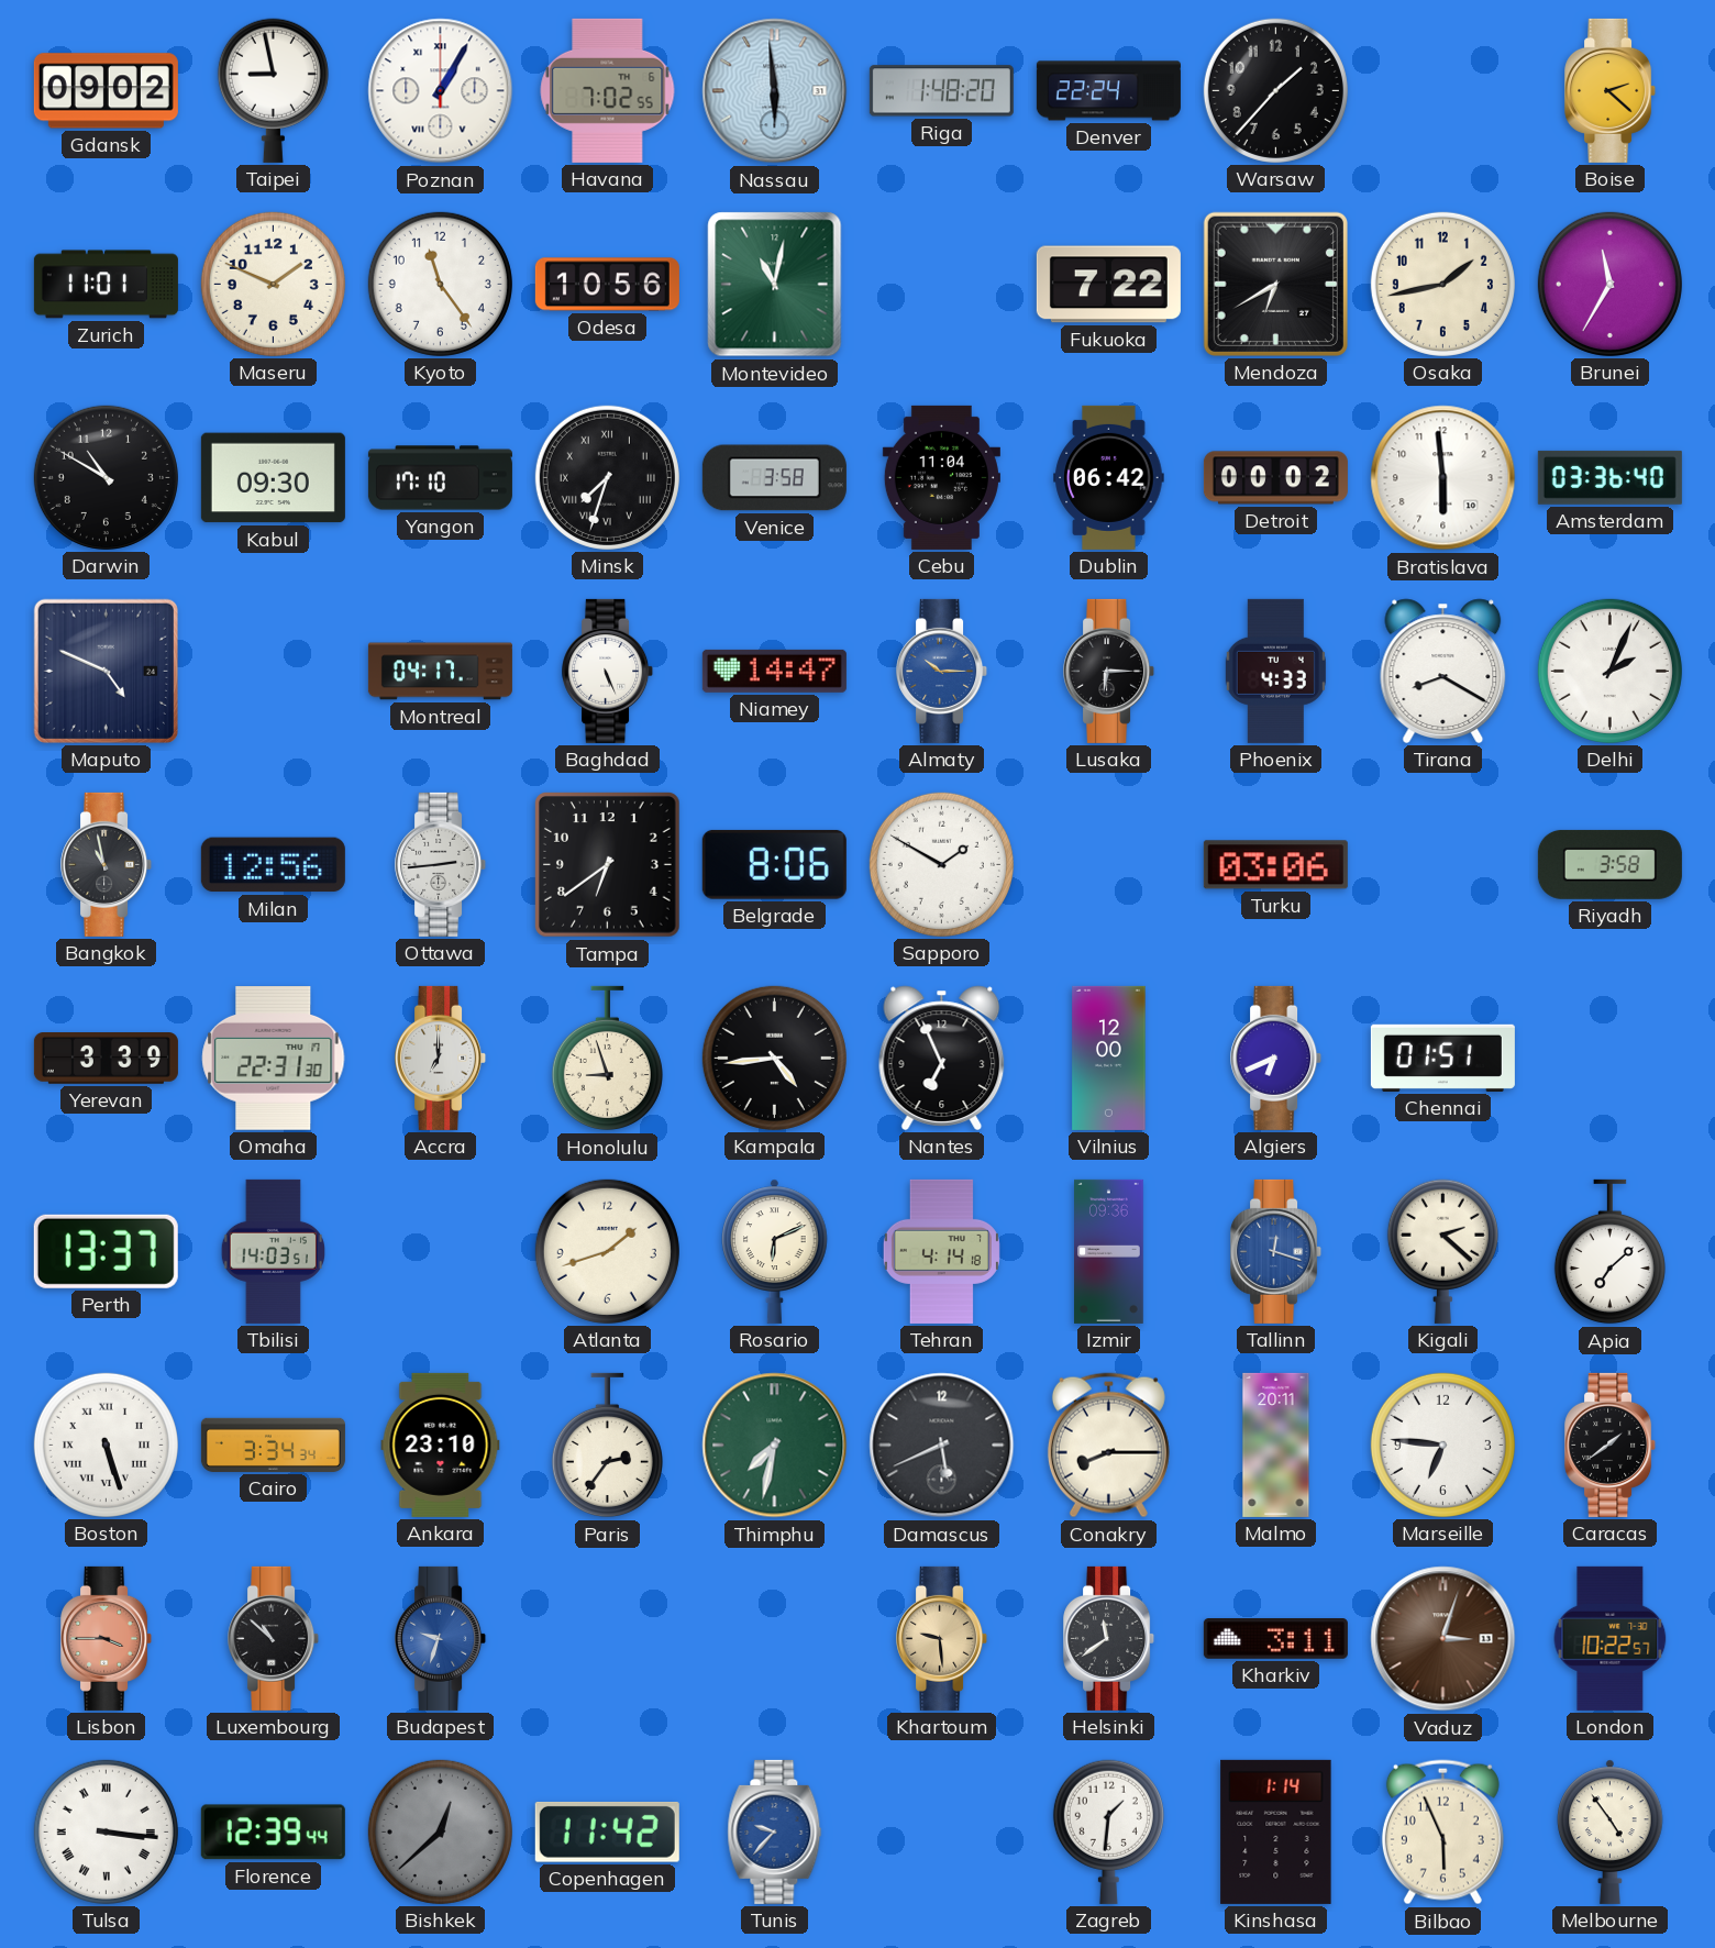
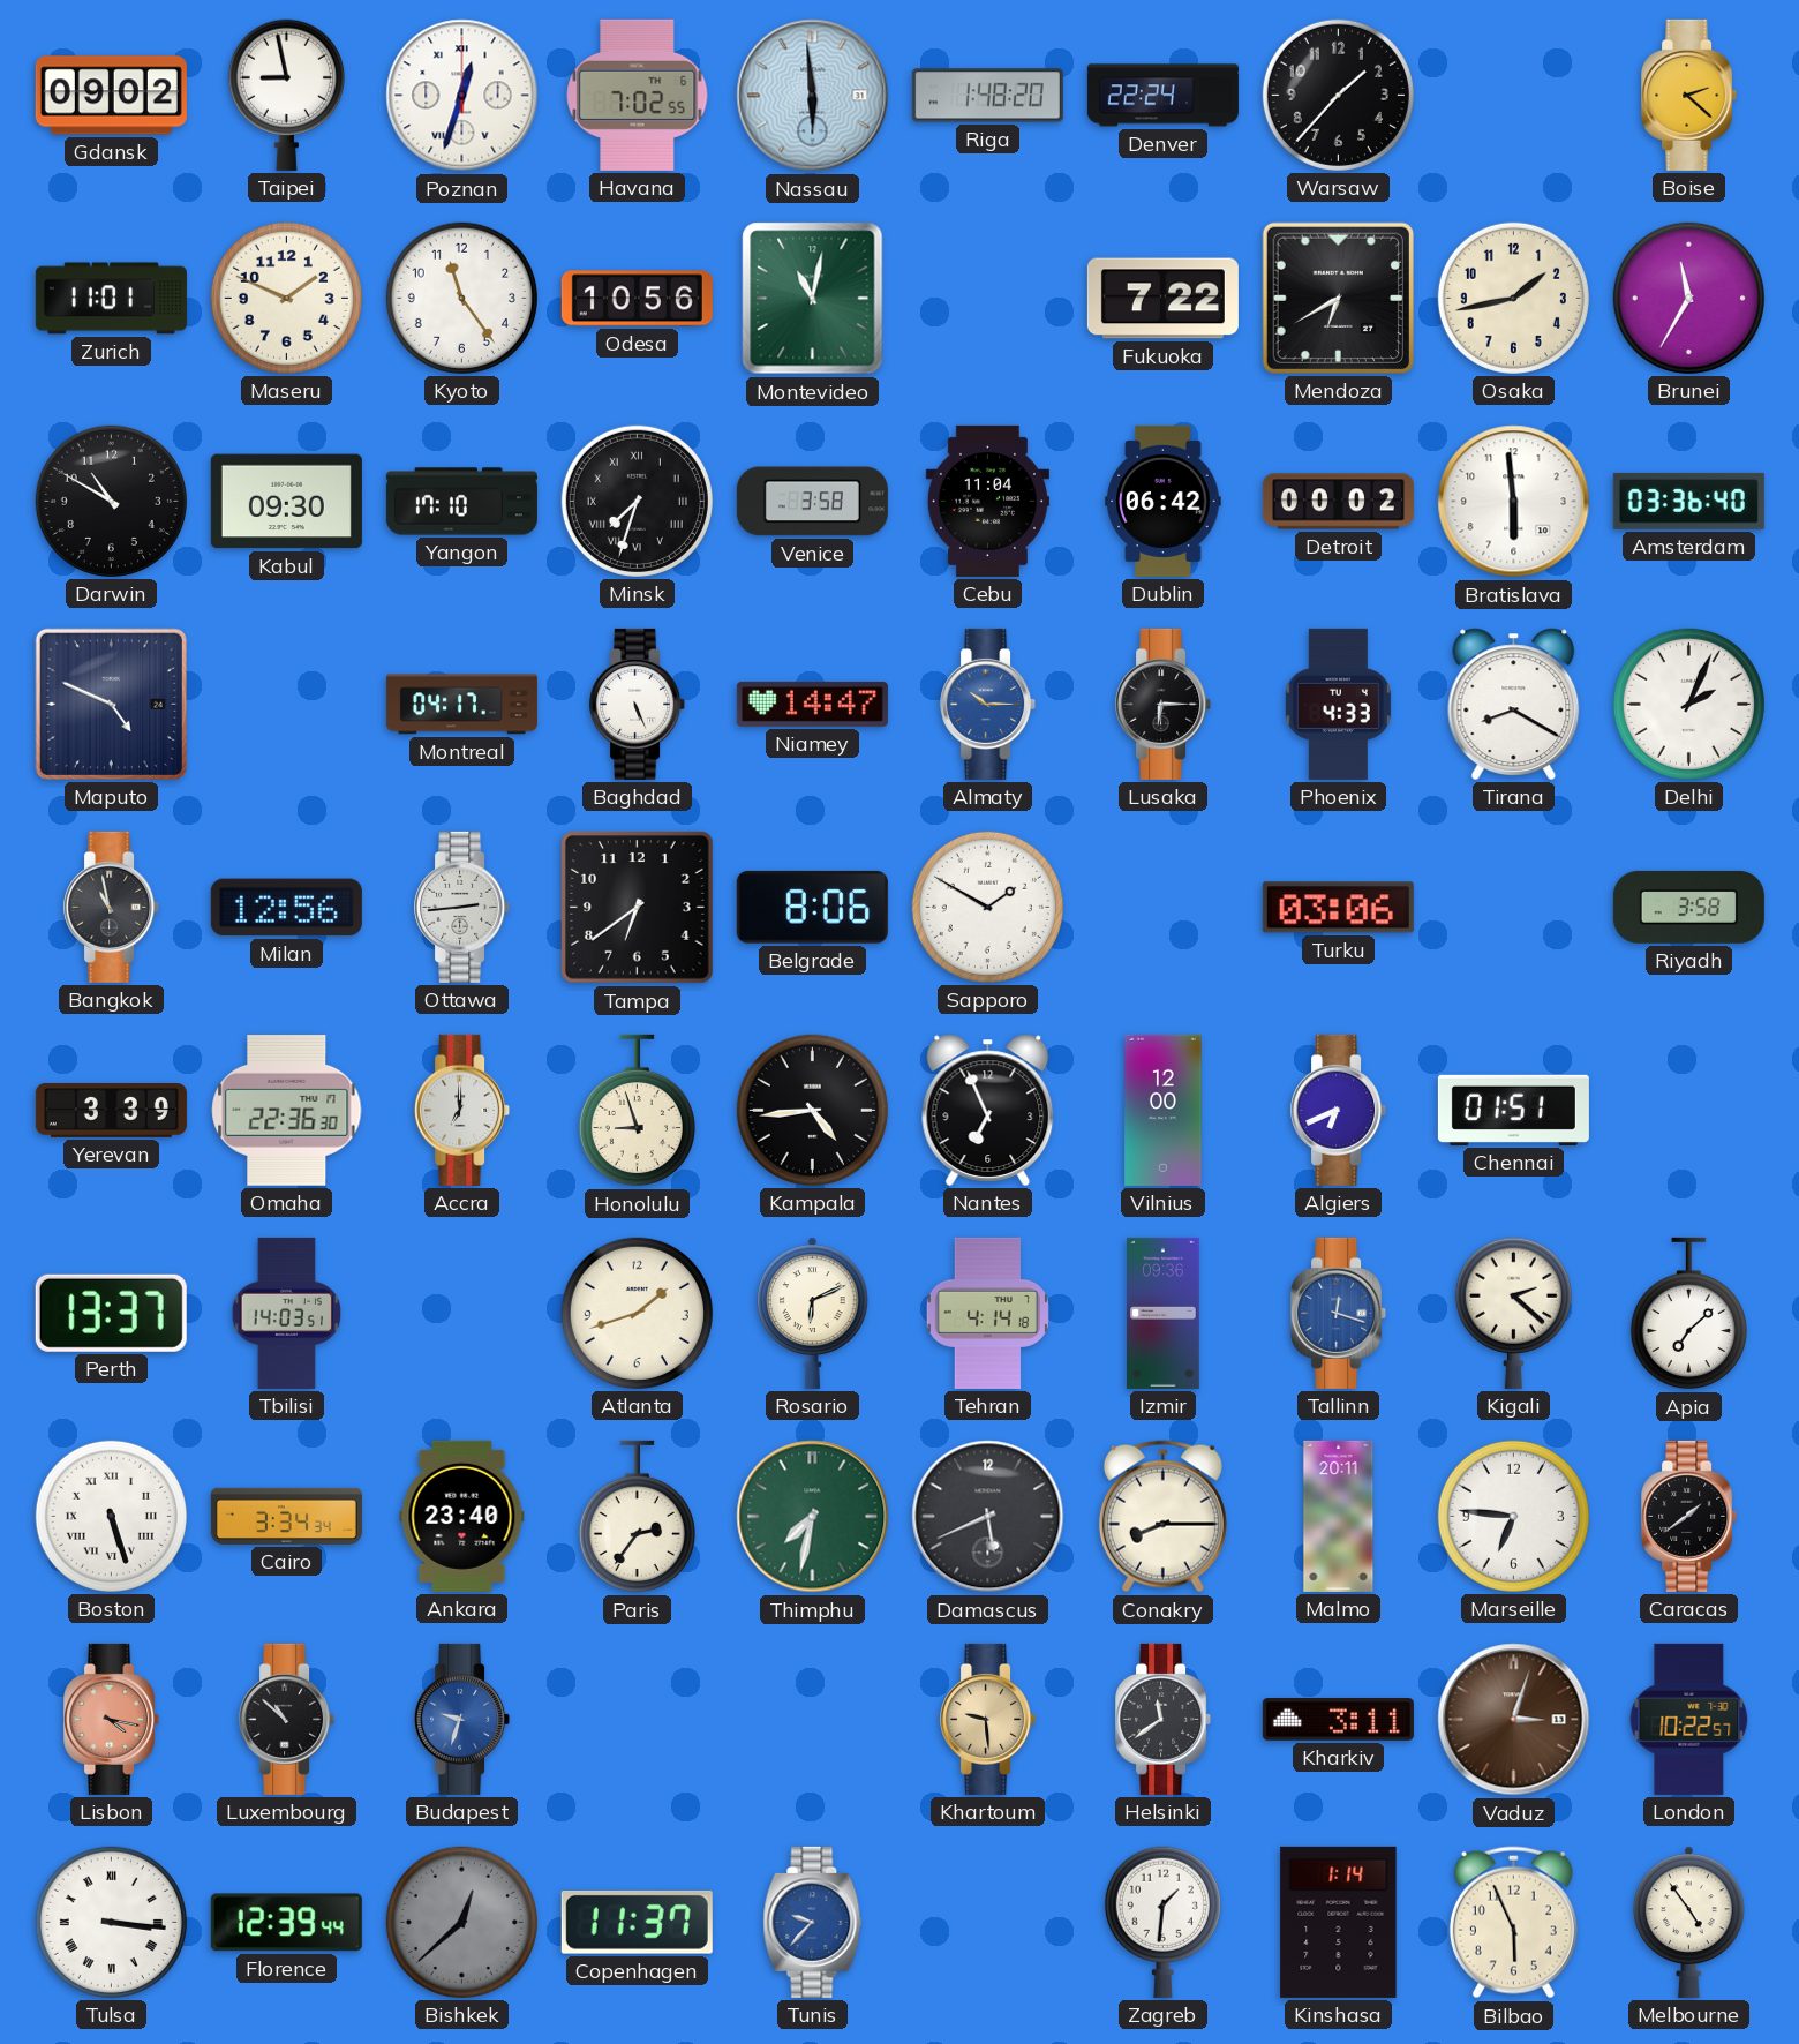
Poznan: 1:05 -> 12:33
Omaha: 22:31 -> 22:36
Ankara: 23:10 -> 23:40
Lisbon: 3:45 -> 4:17
Copenhagen: 11:42 -> 11:37
